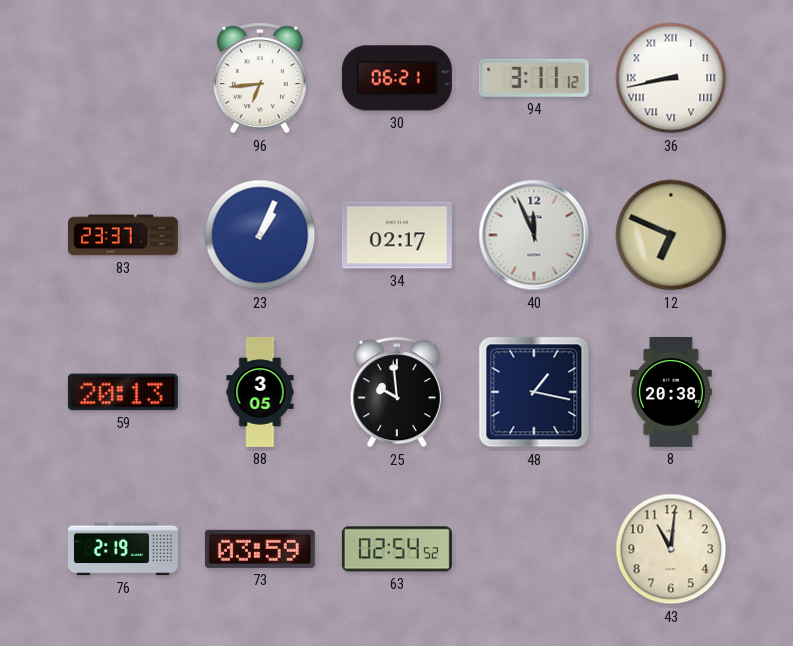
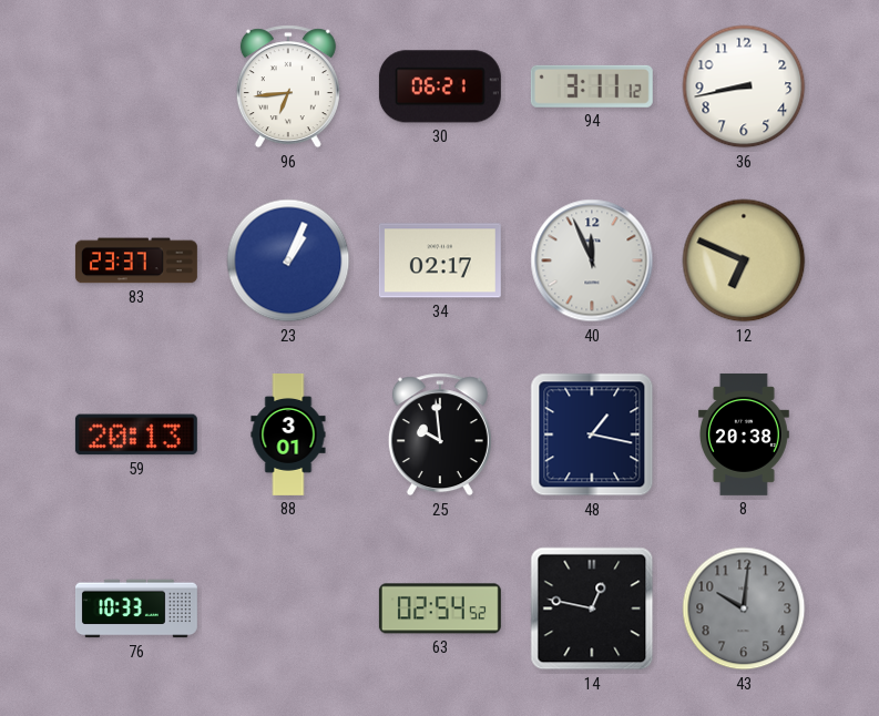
36 numerals: Roman -> Arabic
88: 3:05 -> 3:01
76: 2:19 -> 10:33
73: 03:59 -> none
14: none -> 12:47
43: 11:01 -> 10:01
43 dial: cream -> grey
